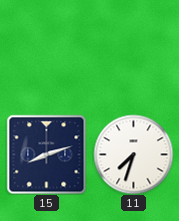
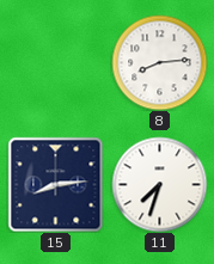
8: none -> 8:14
15: 8:12 -> 8:14
